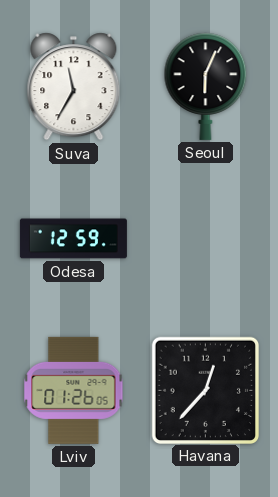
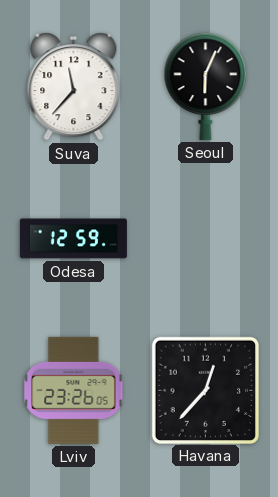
Suva: 11:35 -> 11:37
Lviv: 01:26 -> 23:26
